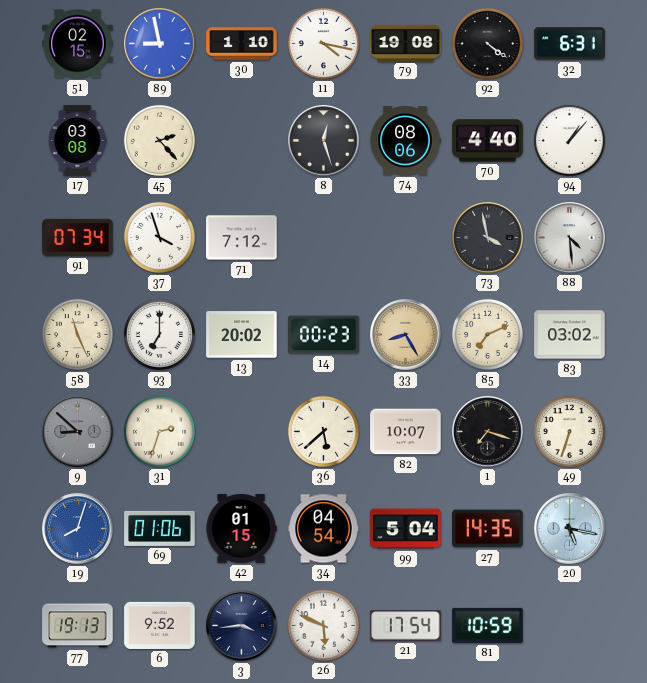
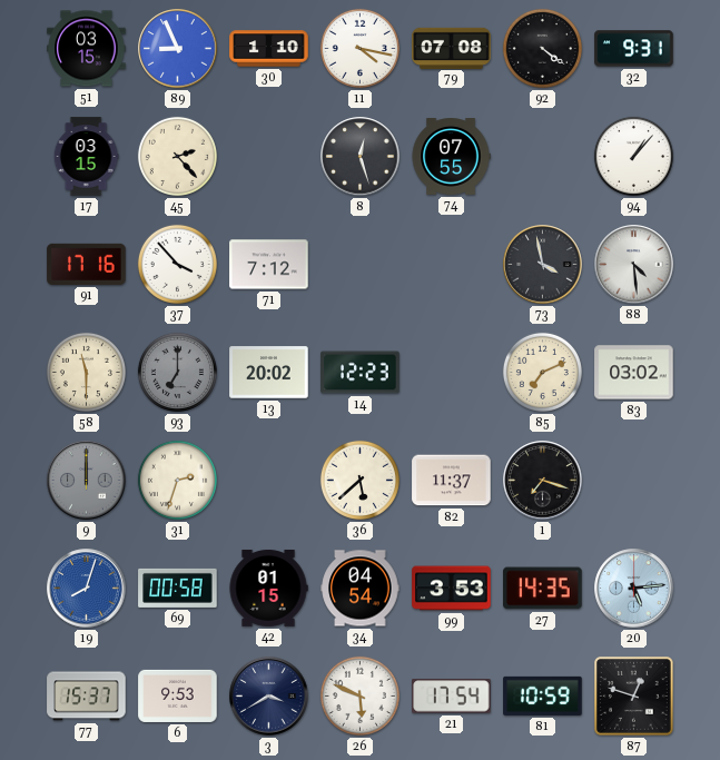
51: 02:15 -> 03:15
89: 8:58 -> 8:56
79: 19:08 -> 07:08
32: 6:31 -> 9:31
17: 03:08 -> 03:15
74: 08:06 -> 07:55
70: 4:40 -> none
91: 07:34 -> 17:16
37: 3:57 -> 3:53
58: 11:26 -> 11:30
93 dial: white -> grey
14: 00:23 -> 12:23
33: 8:25 -> none
9: 8:52 -> 12:00
82: 10:07 -> 11:37
49: 6:33 -> none
69: 01:06 -> 00:58
99: 5:04 -> 3:53
20: 5:17 -> 5:14
77: 19:13 -> 15:37
6: 9:52 -> 9:53
3: 3:44 -> 3:40
87: none -> 12:48
